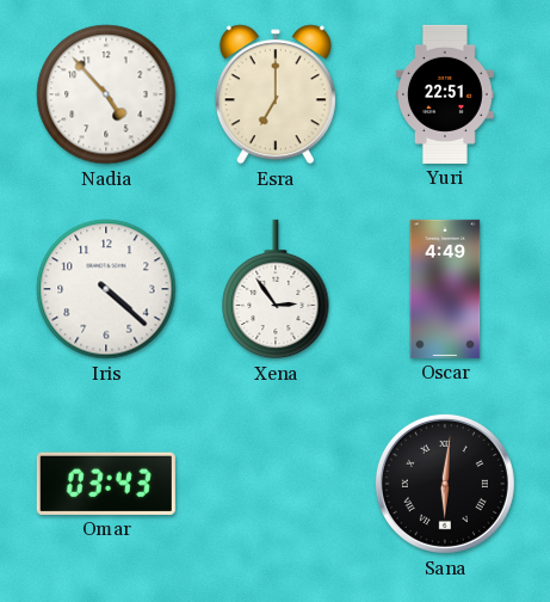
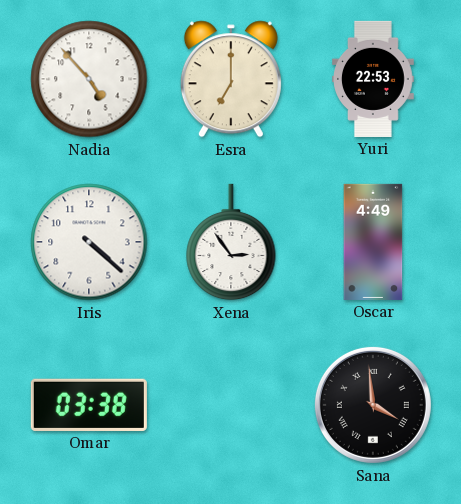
Yuri: 22:51 -> 22:53
Omar: 03:43 -> 03:38
Sana: 6:01 -> 3:59
